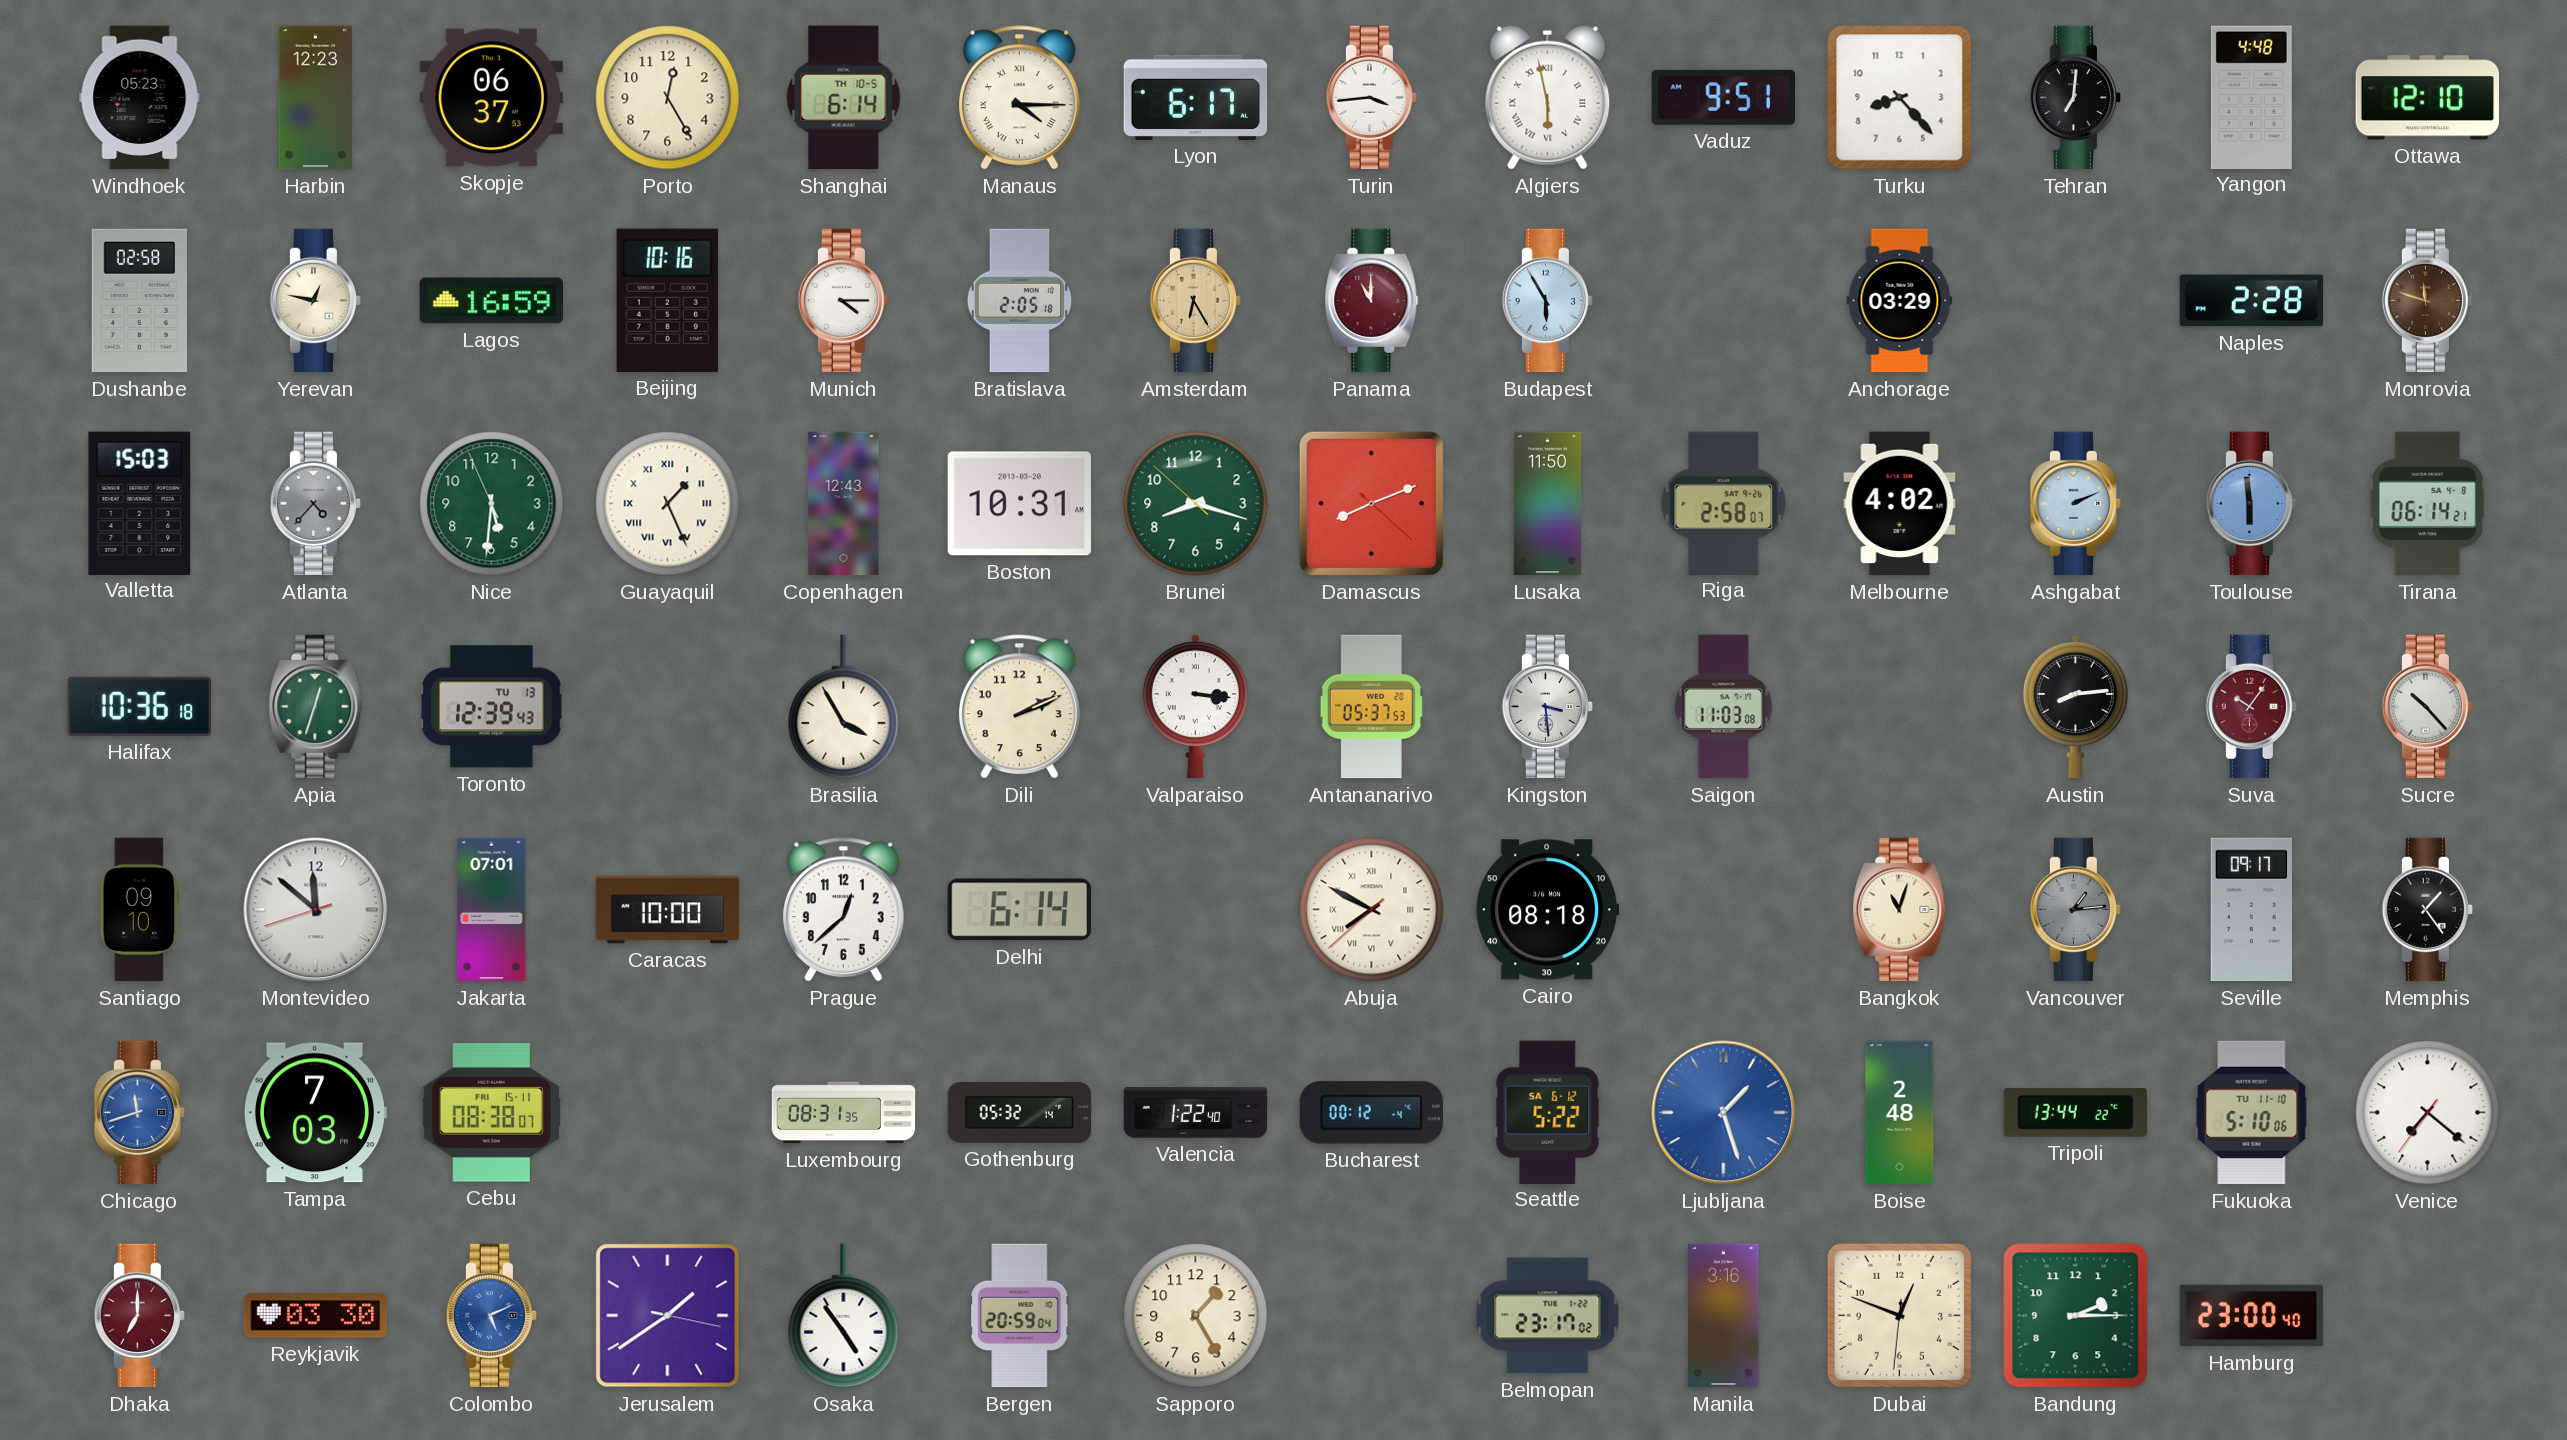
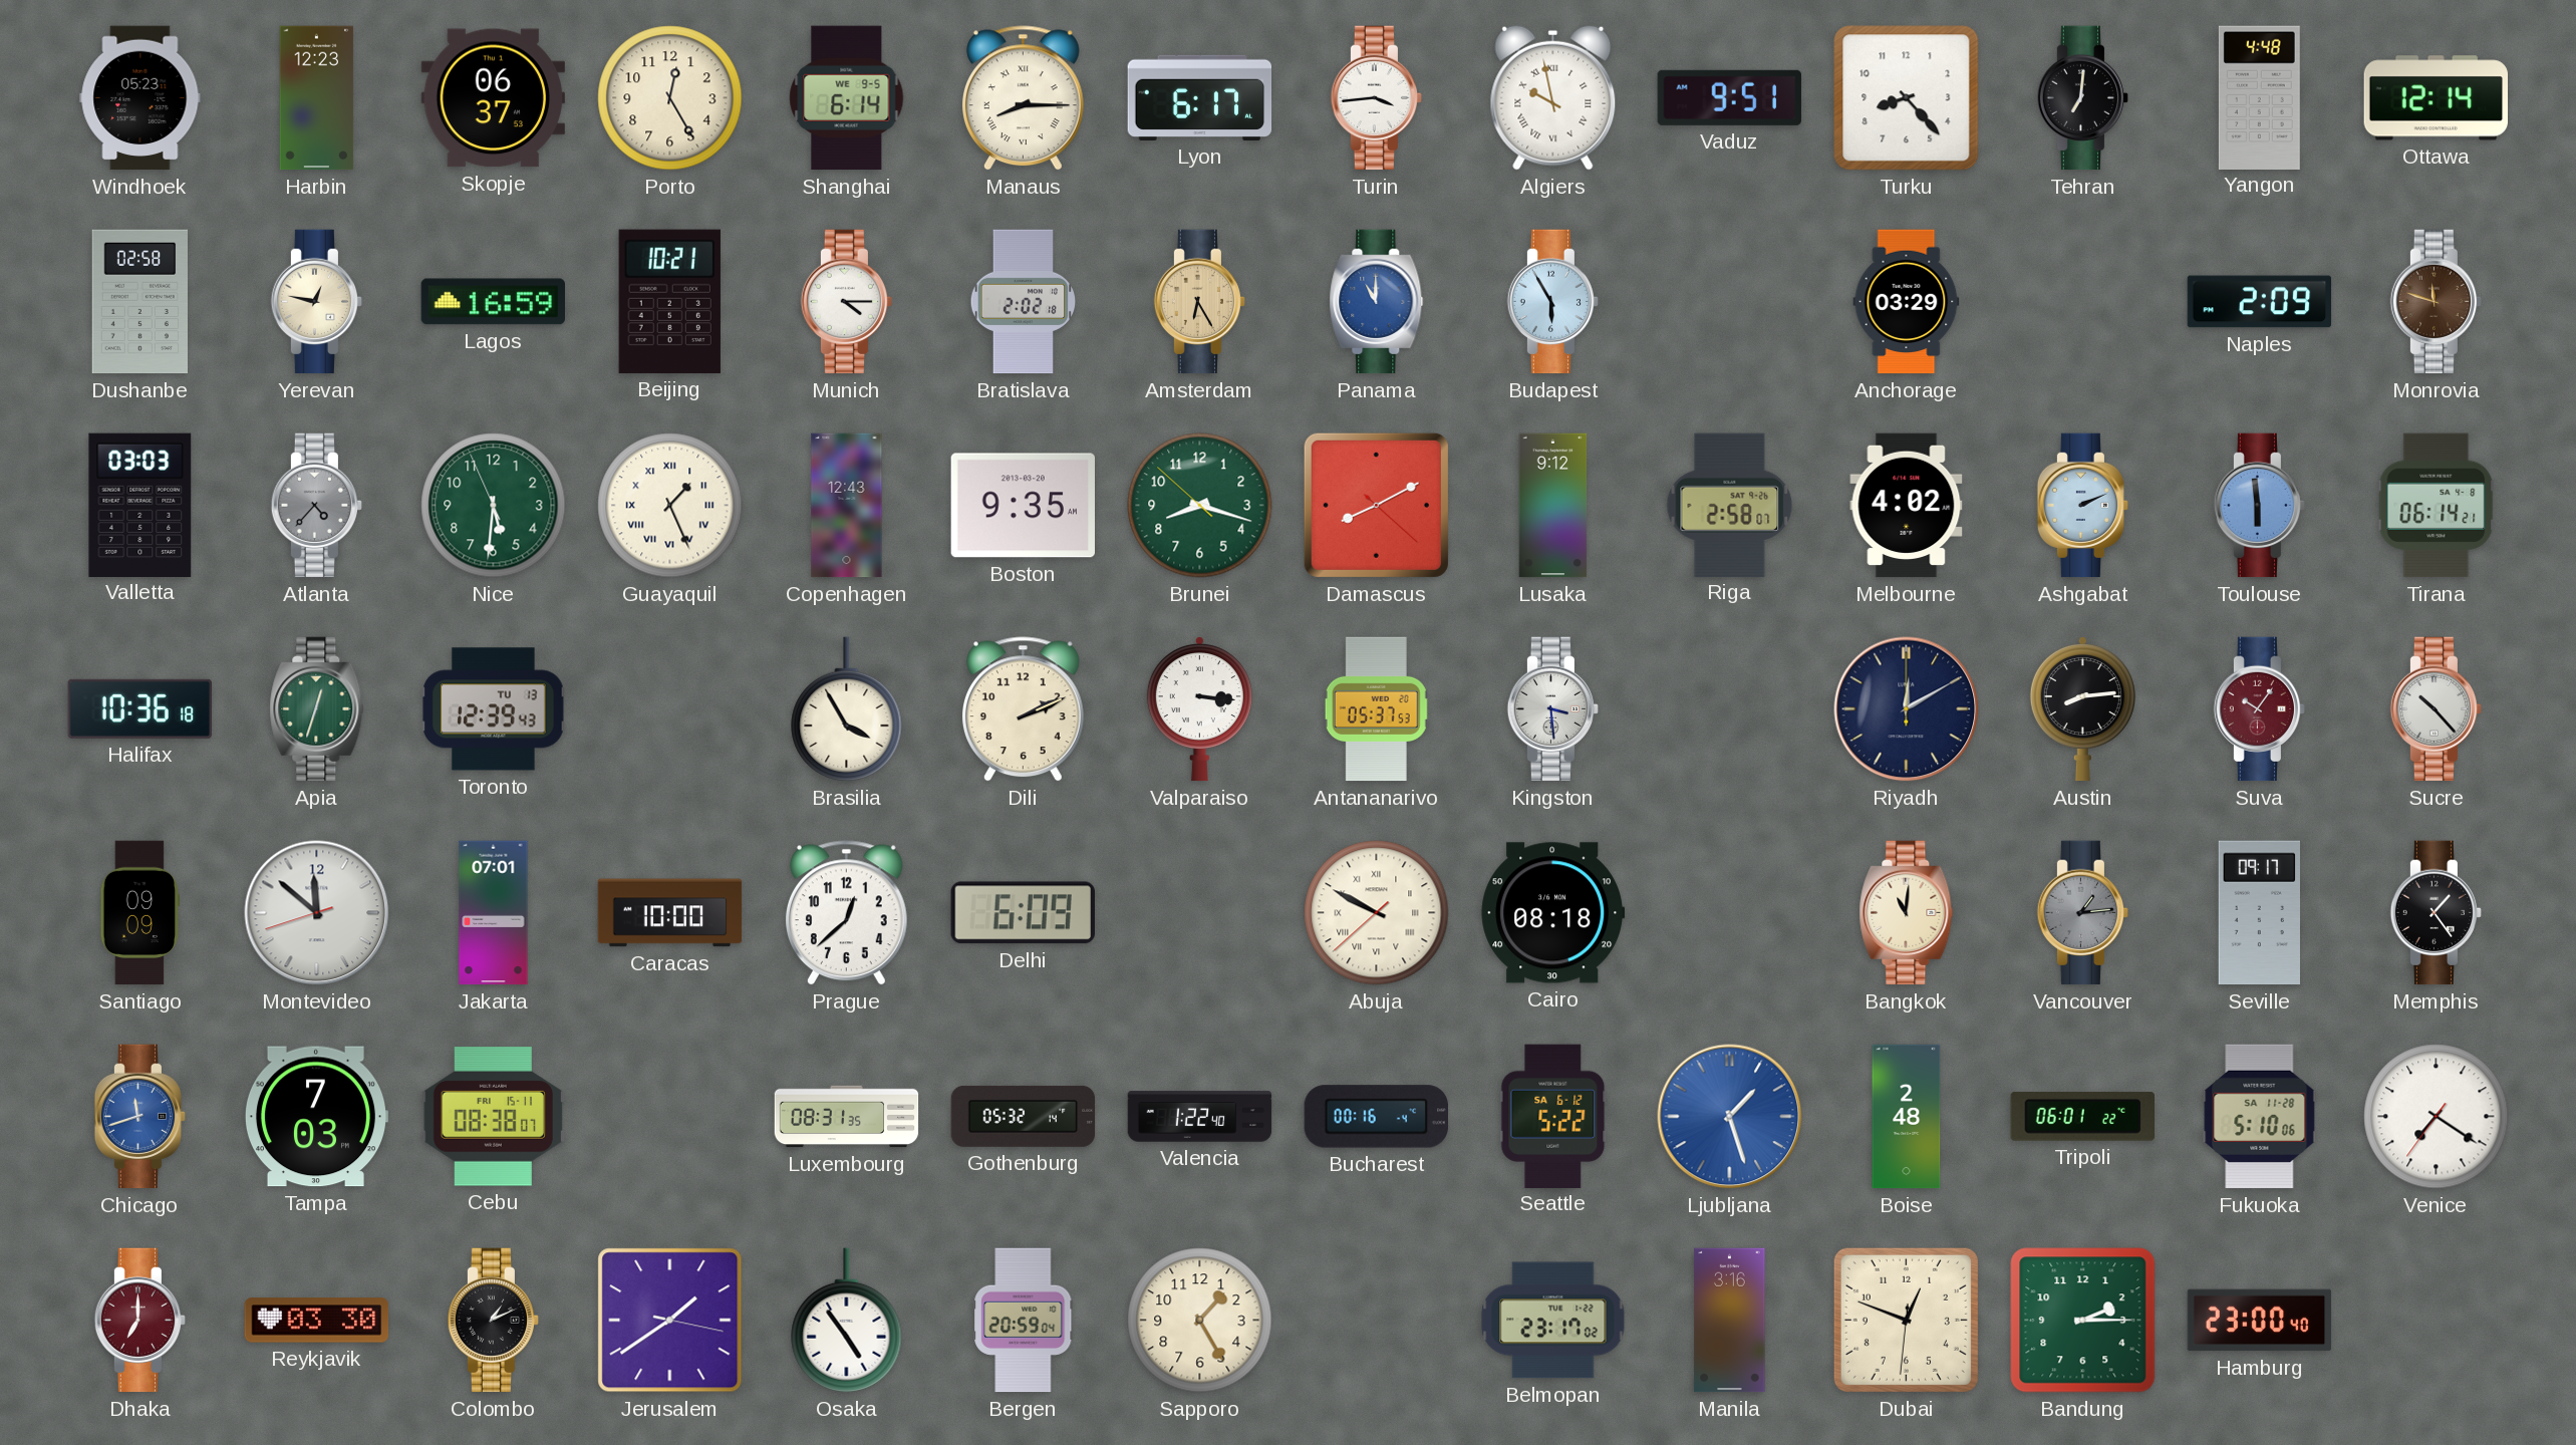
Shanghai date: TH 10-5 -> WE 9-5
Manaus: 4:15 -> 8:15
Algiers: 5:58 -> 9:58
Ottawa: 12:10 -> 12:14
Beijing: 10:16 -> 10:21
Bratislava: 2:05 -> 2:02
Panama dial: burgundy -> blue
Naples: 2:28 -> 2:09
Valletta: 15:03 -> 03:03
Boston: 10:31 -> 9:35
Damascus: 8:11 -> 8:10
Lusaka: 11:50 -> 9:12
Saigon: 11:03 -> none
Riyadh: none -> 12:10
Santiago: 09:10 -> 09:09
Delhi: 6:14 -> 6:09
Abuja: 7:49 -> 9:49
Bangkok: 11:03 -> 11:01
Bucharest: 00:12 -> 00:16
Tripoli: 13:44 -> 06:01
Fukuoka date: TU 11-10 -> SA 11-28
Venice: 7:21 -> 7:20
Colombo: 5:11 -> 1:11
Colombo dial: blue -> black
